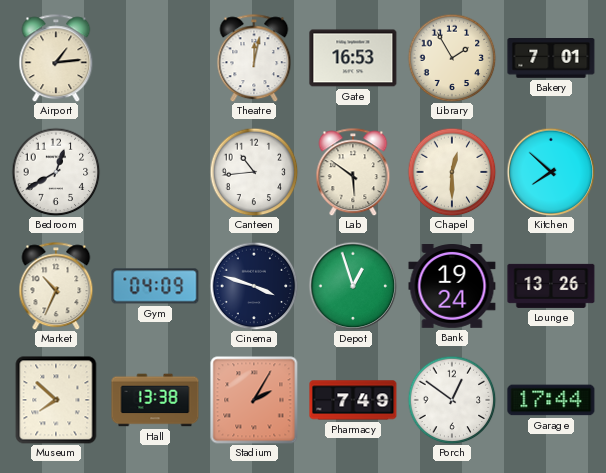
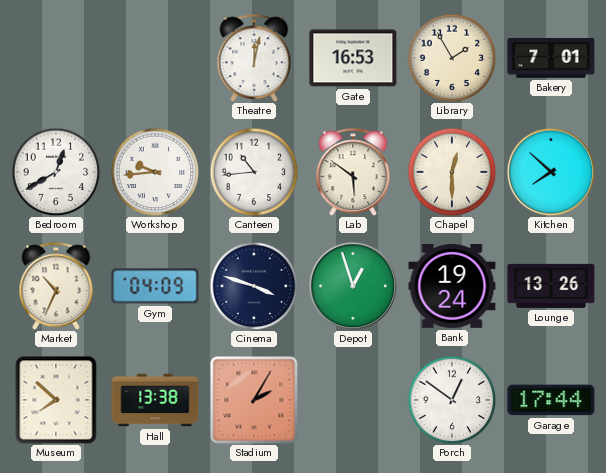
Airport: 1:14 -> none
Workshop: none -> 9:44
Pharmacy: 7:49 -> none
